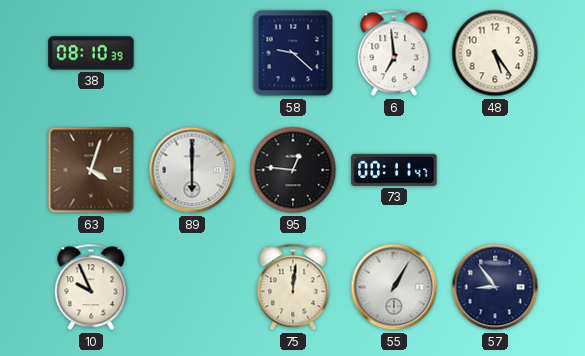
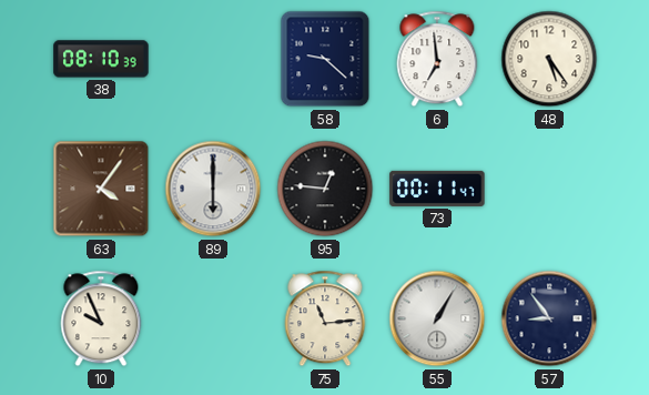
63: 4:03 -> 4:06
75: 12:01 -> 11:14
